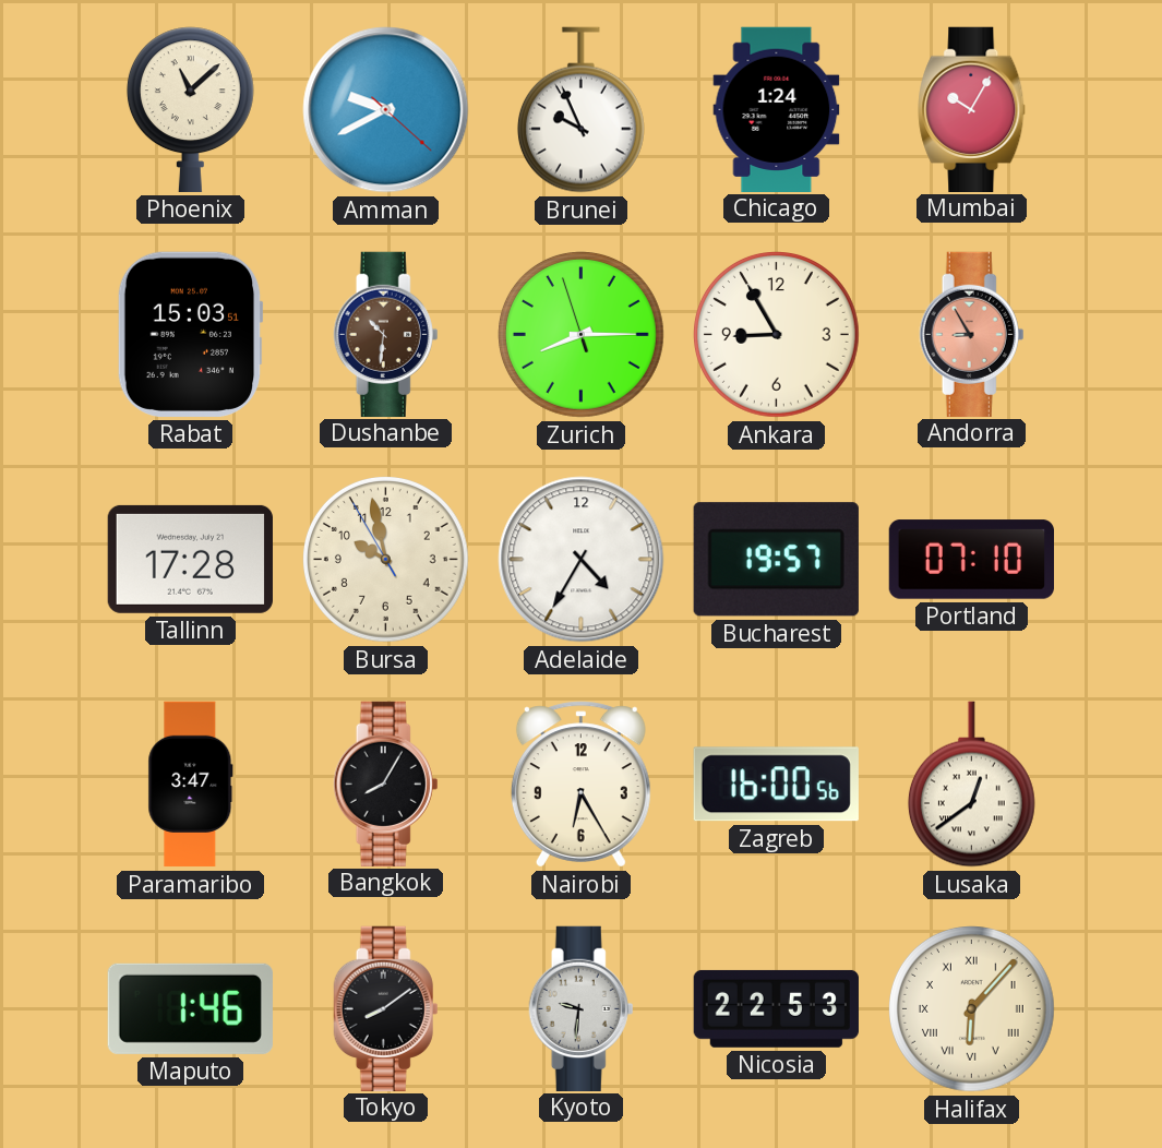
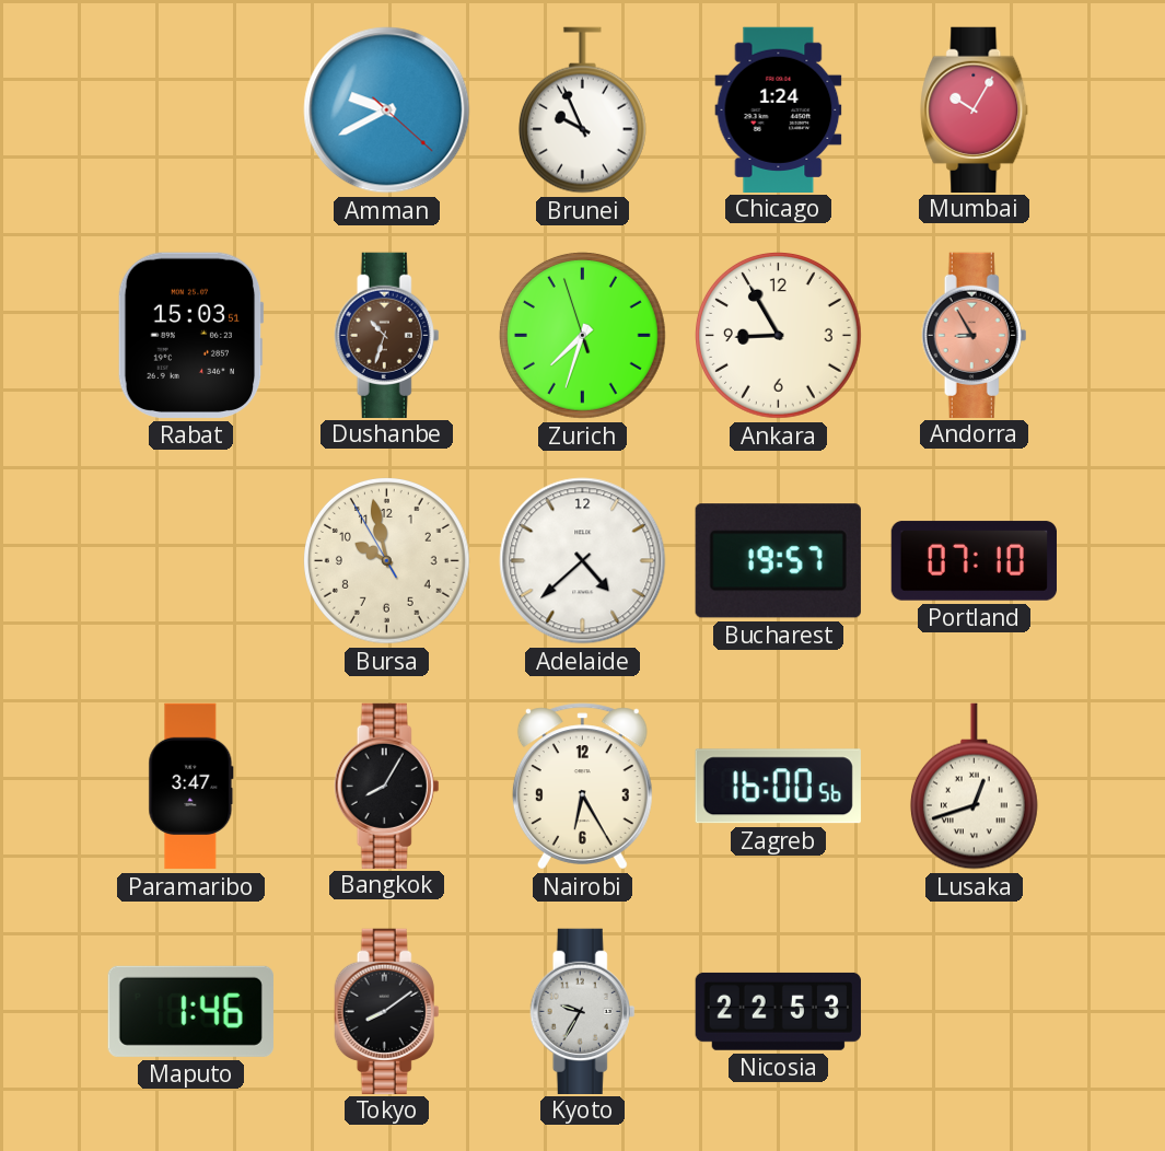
Phoenix: 11:08 -> none
Dushanbe: 10:31 -> 10:33
Zurich: 8:14 -> 7:32
Tallinn: 17:28 -> none
Adelaide: 4:35 -> 4:38
Lusaka: 12:39 -> 12:42
Kyoto: 9:31 -> 9:35
Halifax: 6:07 -> none
